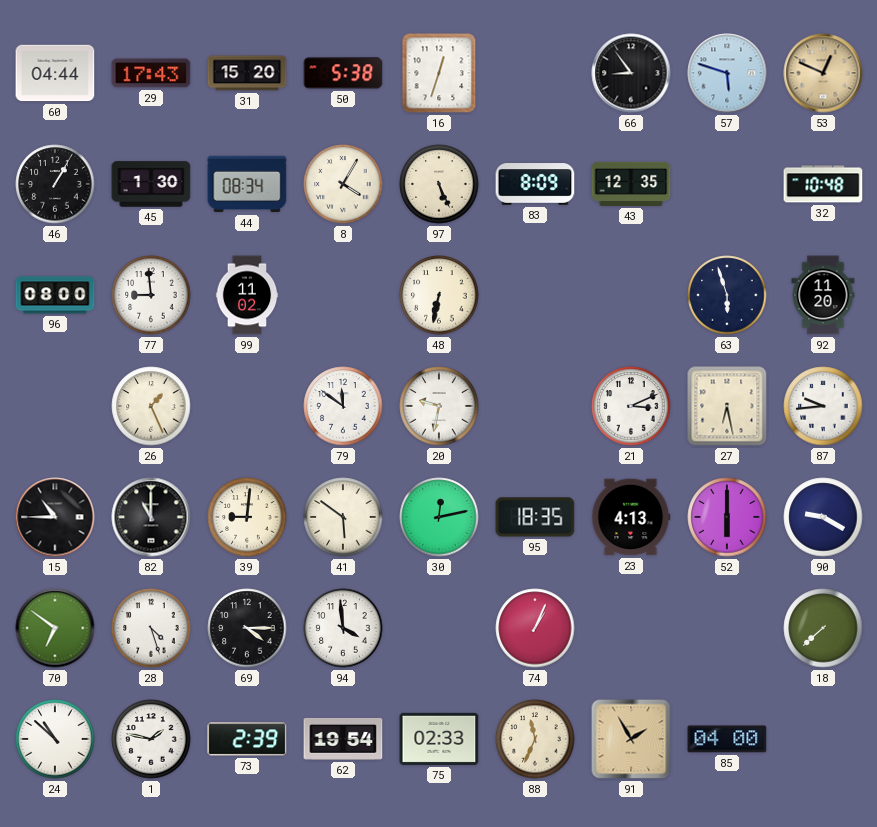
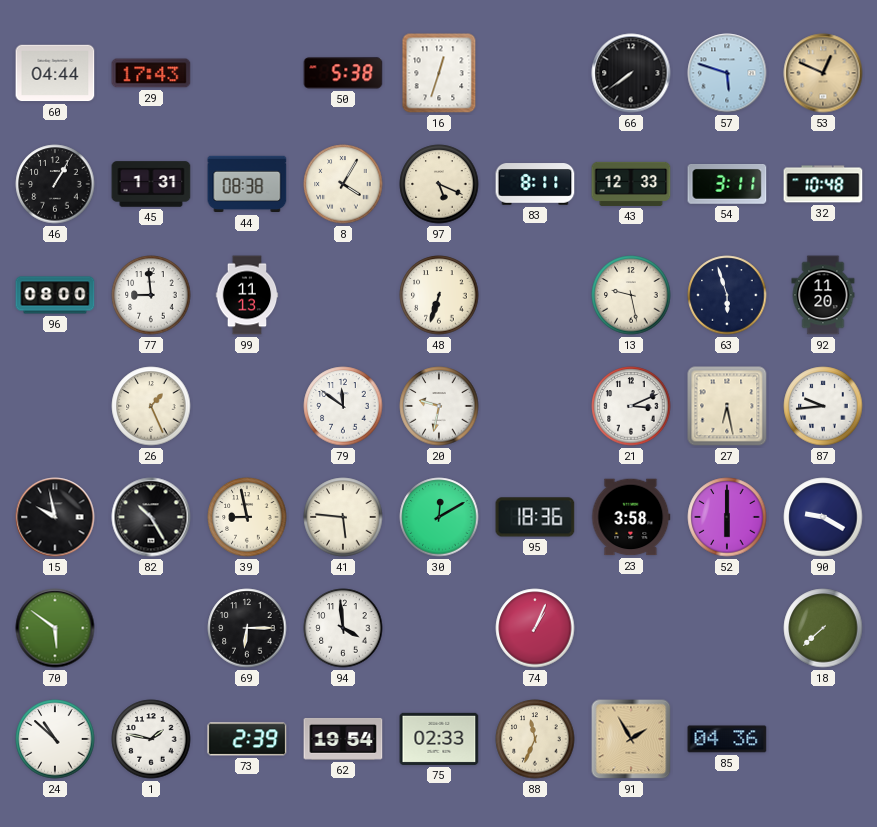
31: 15:20 -> none
66: 8:54 -> 7:39
45: 1:30 -> 1:31
44: 08:34 -> 08:38
97: 5:26 -> 5:19
83: 8:09 -> 8:11
43: 12:35 -> 12:33
54: none -> 3:11
99: 11:02 -> 11:13
48: 6:32 -> 6:33
13: none -> 9:28
15: 10:45 -> 9:58
82: 11:00 -> 10:25
39: 9:01 -> 8:58
41: 5:51 -> 5:46
30: 12:13 -> 12:10
95: 18:35 -> 18:36
23: 4:13 -> 3:58
70: 6:51 -> 5:51
28: 4:27 -> none
69: 4:15 -> 6:15
85: 04:00 -> 04:36
